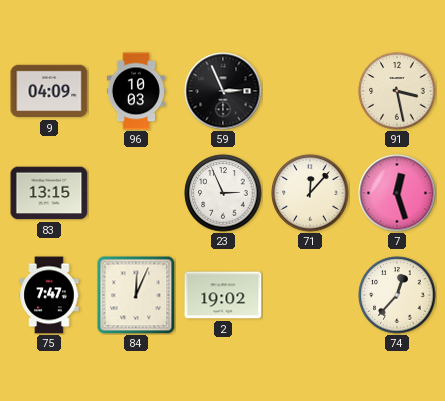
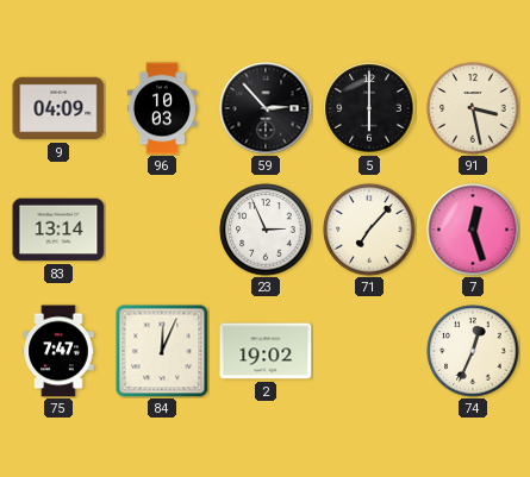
59: 2:56 -> 2:53
5: none -> 6:00
83: 13:15 -> 13:14
71: 12:07 -> 7:07
74: 12:37 -> 12:34
